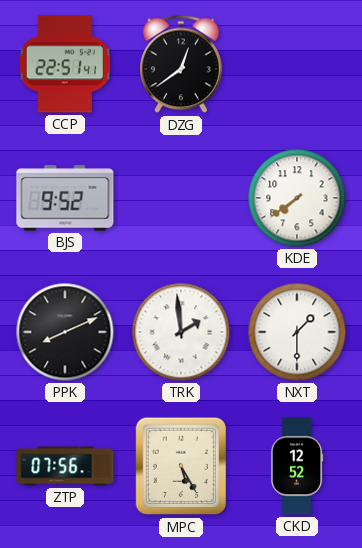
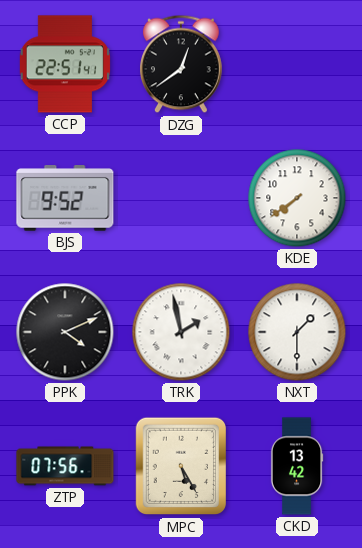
PPK: 8:11 -> 4:11
TRK: 1:59 -> 1:58
CKD: 12:52 -> 13:42
